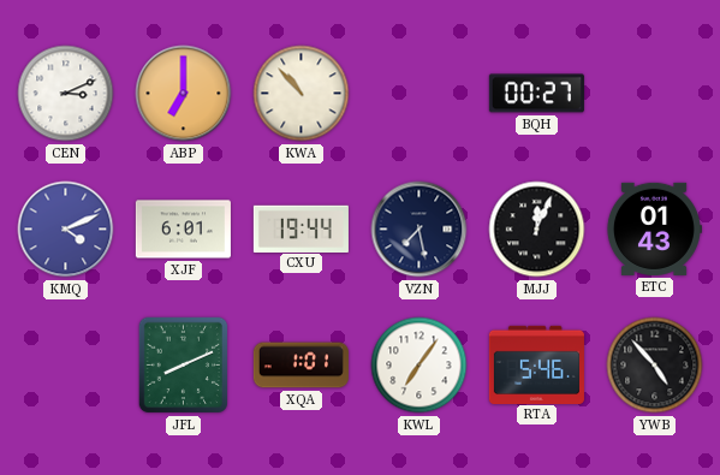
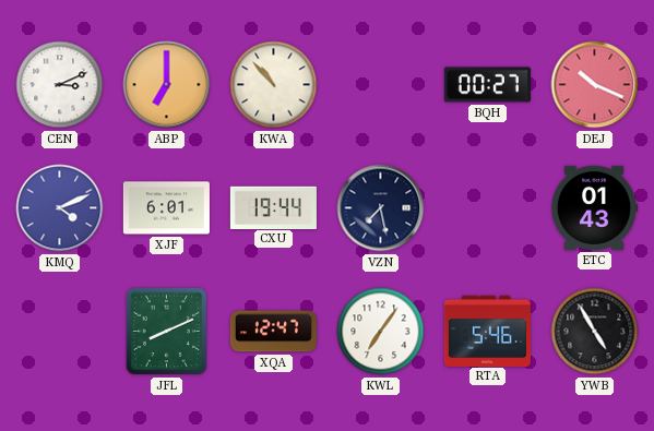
DEJ: none -> 10:19
MJJ: 12:04 -> none
XQA: 1:01 -> 12:47
YWB: 4:53 -> 4:55
